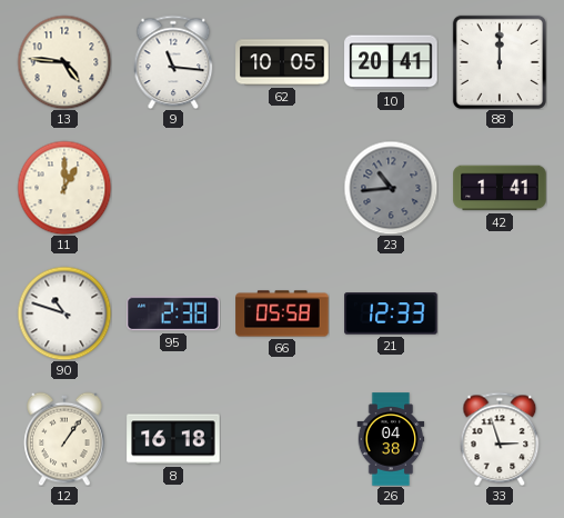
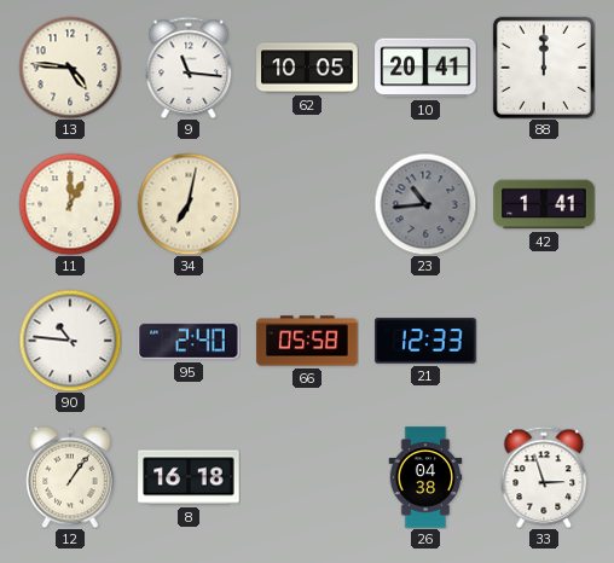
34: none -> 7:02
90: 10:48 -> 10:46
95: 2:38 -> 2:40
